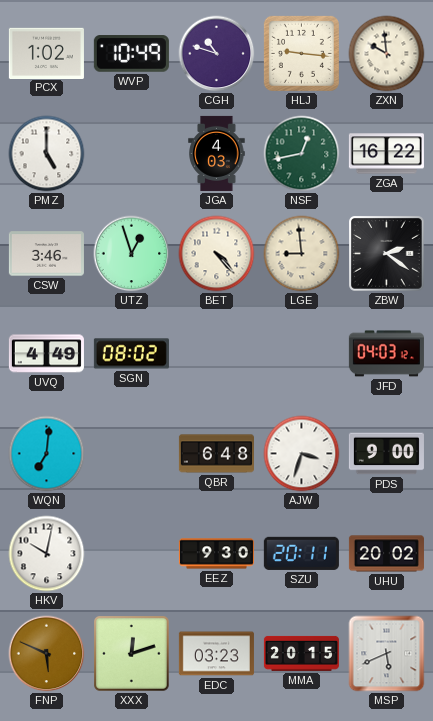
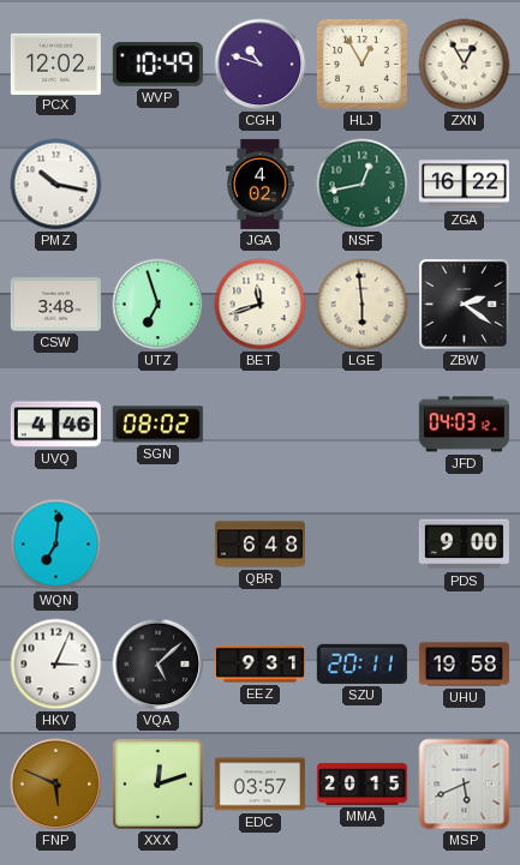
PCX: 1:02 -> 12:02
HLJ: 9:16 -> 12:55
ZXN: 9:59 -> 12:55
PMZ: 5:00 -> 10:17
JGA: 4:03 -> 4:02
CSW: 3:46 -> 3:48
UTZ: 12:57 -> 6:57
BET: 4:23 -> 11:42
LGE: 8:59 -> 5:59
UVQ: 4:49 -> 4:46
AJW: 3:33 -> none
HKV: 10:02 -> 3:04
VQA: none -> 5:08
EEZ: 9:30 -> 9:31
UHU: 20:02 -> 19:58
EDC: 03:23 -> 03:57
